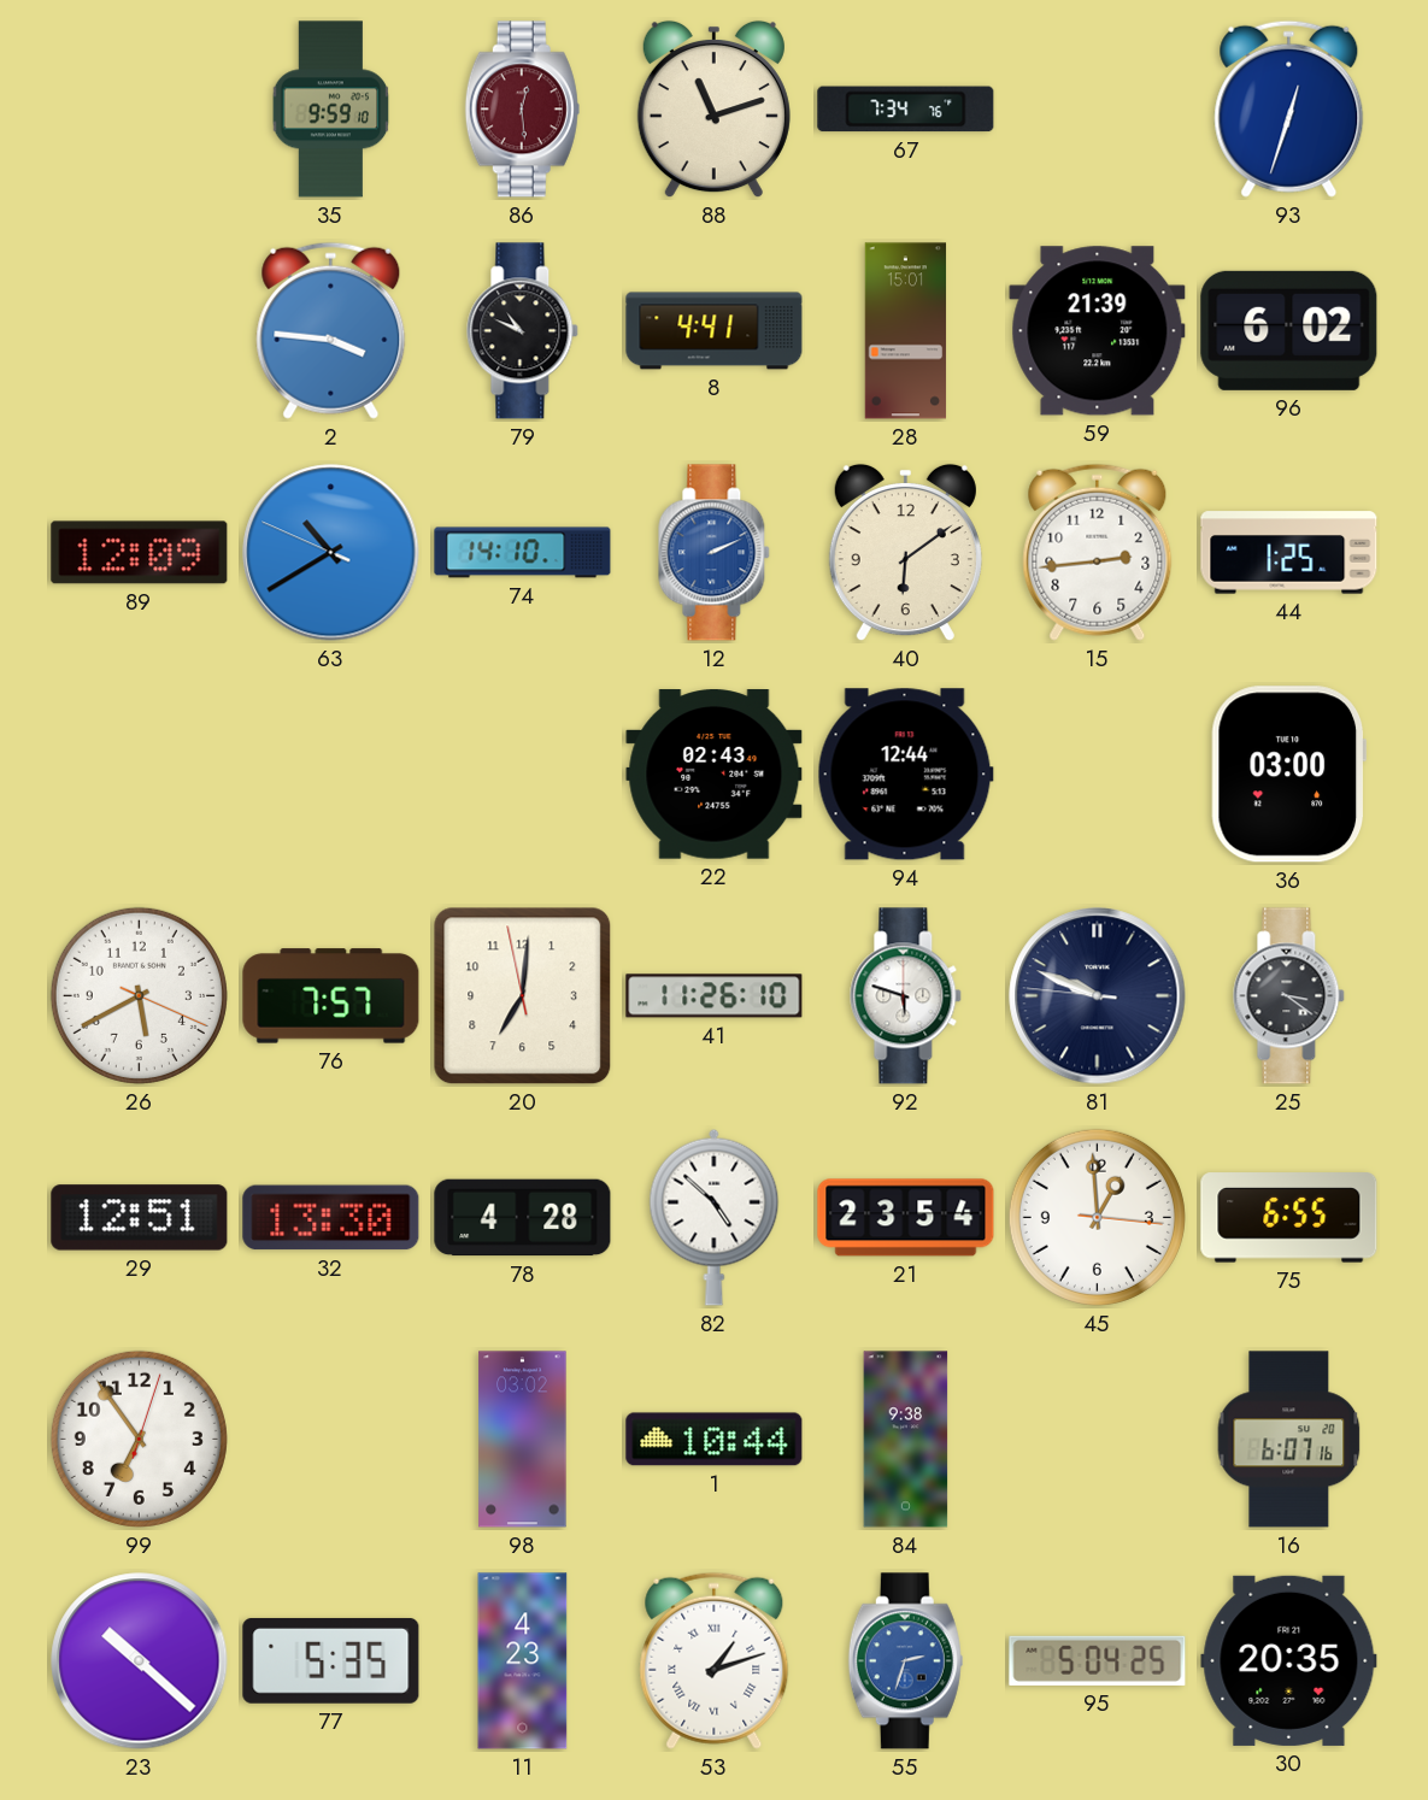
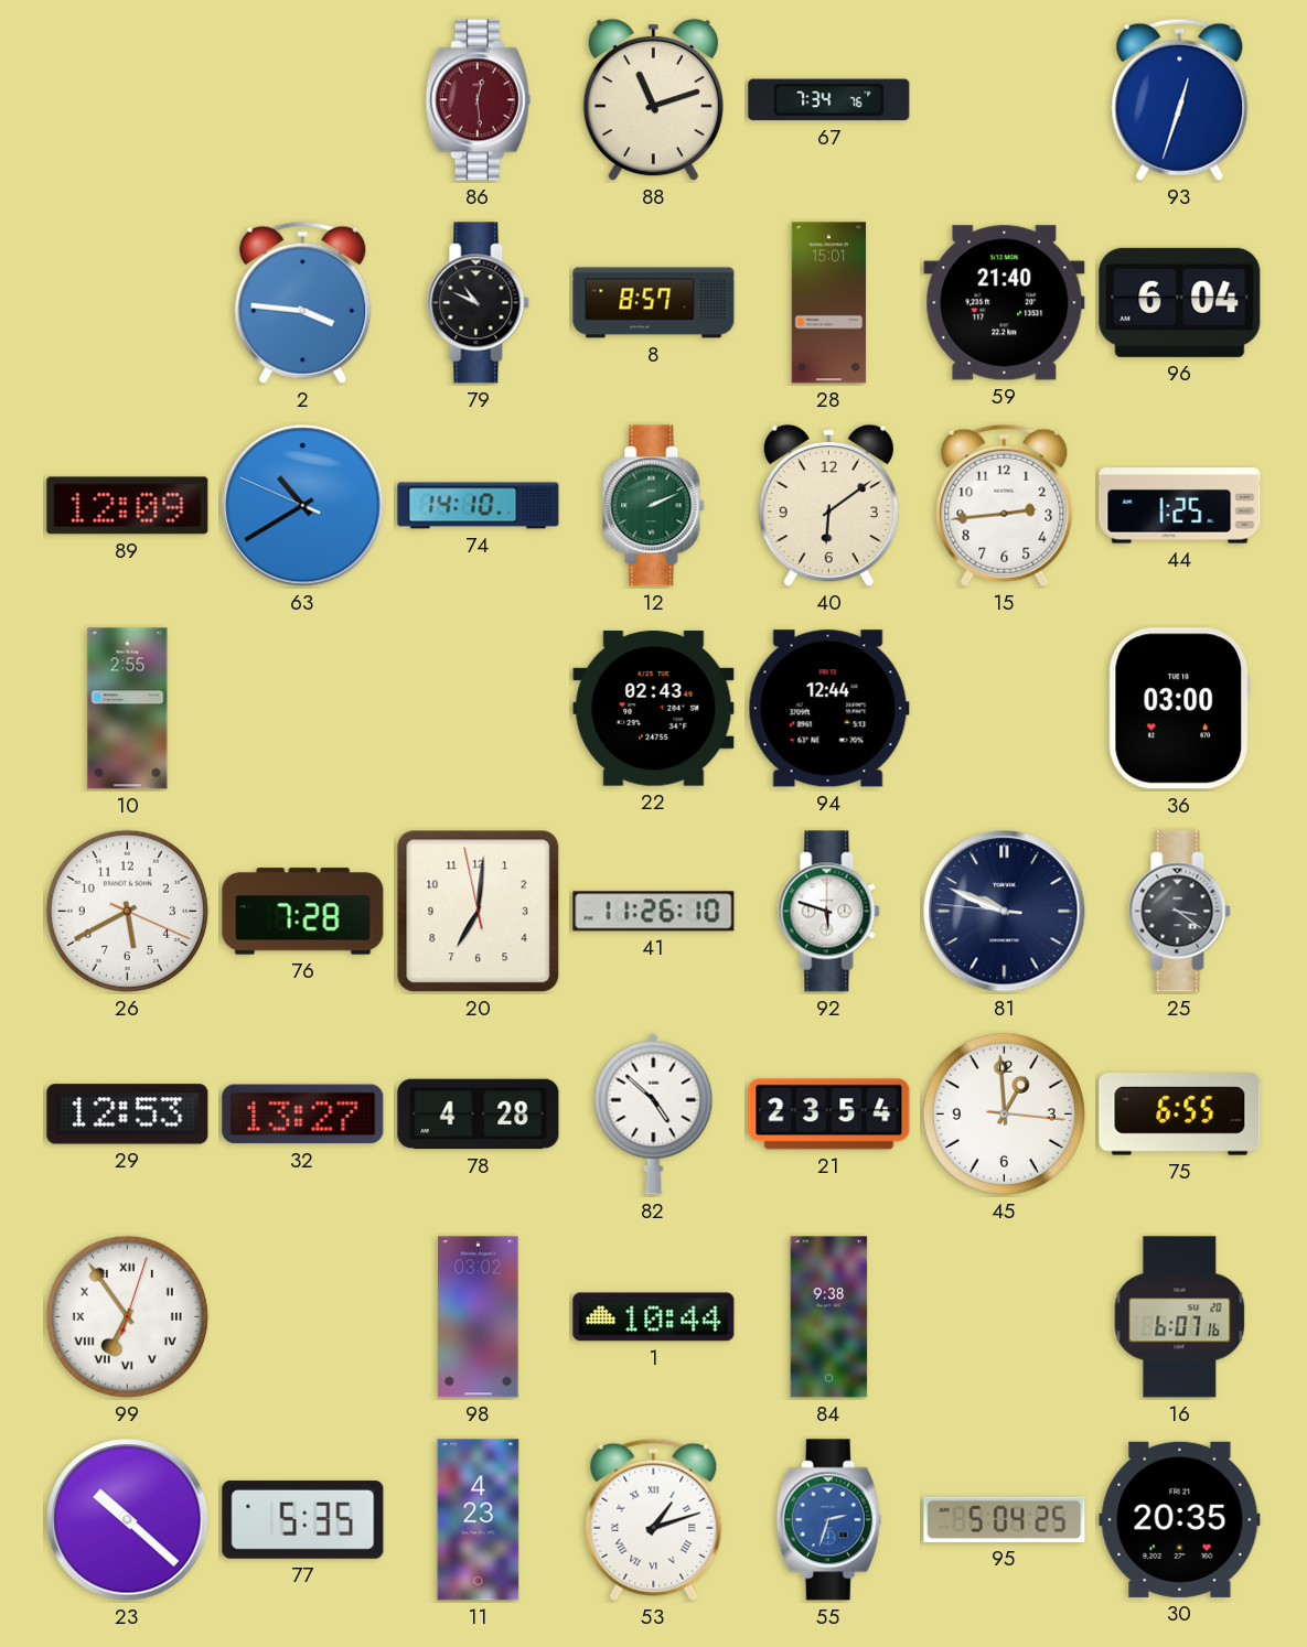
35: 9:59 -> none
8: 4:41 -> 8:57
59: 21:39 -> 21:40
96: 6:02 -> 6:04
12 dial: blue -> green
10: none -> 2:55
76: 7:57 -> 7:28
29: 12:51 -> 12:53
32: 13:30 -> 13:27
99 numerals: Arabic -> Roman
